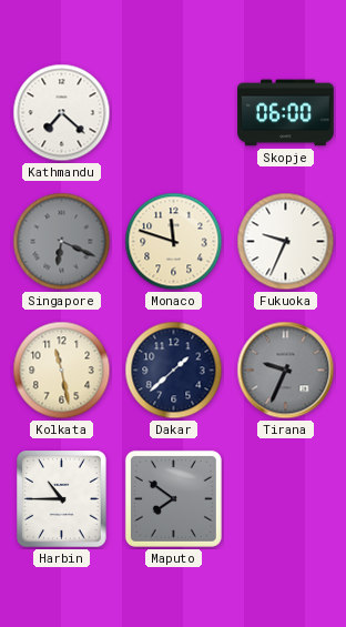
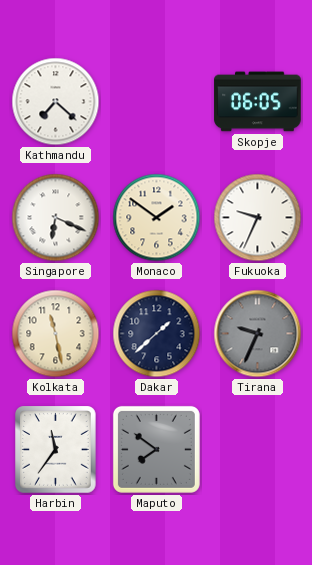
Skopje: 06:00 -> 06:05
Singapore dial: grey -> white
Monaco: 11:48 -> 1:51
Harbin: 10:45 -> 11:36
